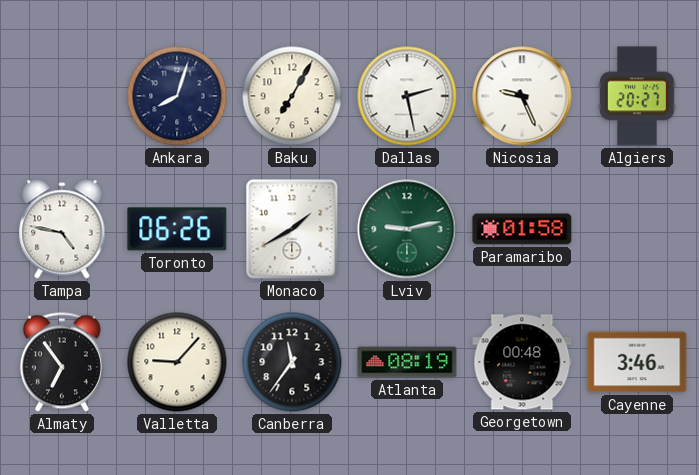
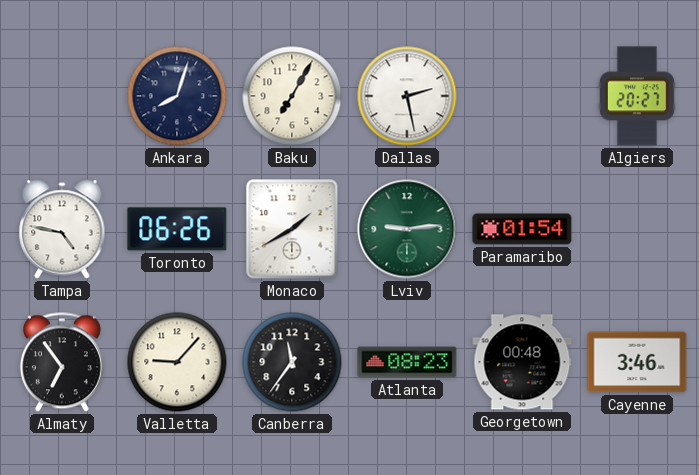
Nicosia: 9:26 -> none
Lviv: 9:13 -> 9:14
Paramaribo: 01:58 -> 01:54
Atlanta: 08:19 -> 08:23
